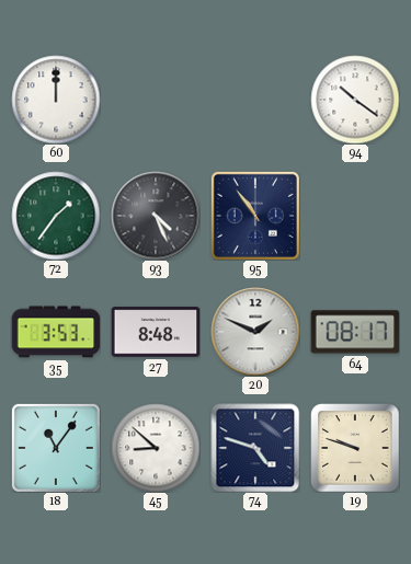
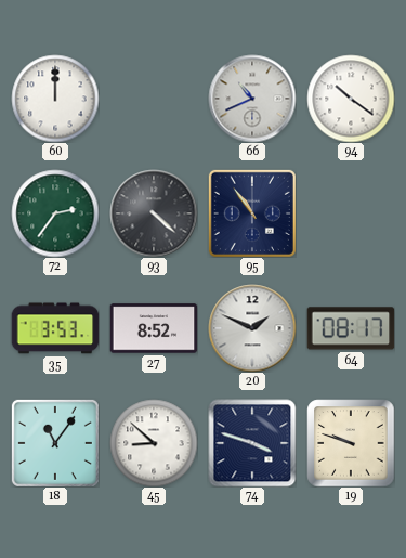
66: none -> 10:41
72: 1:36 -> 2:36
93: 4:26 -> 4:22
27: 8:48 -> 8:52
74: 4:48 -> 3:48
